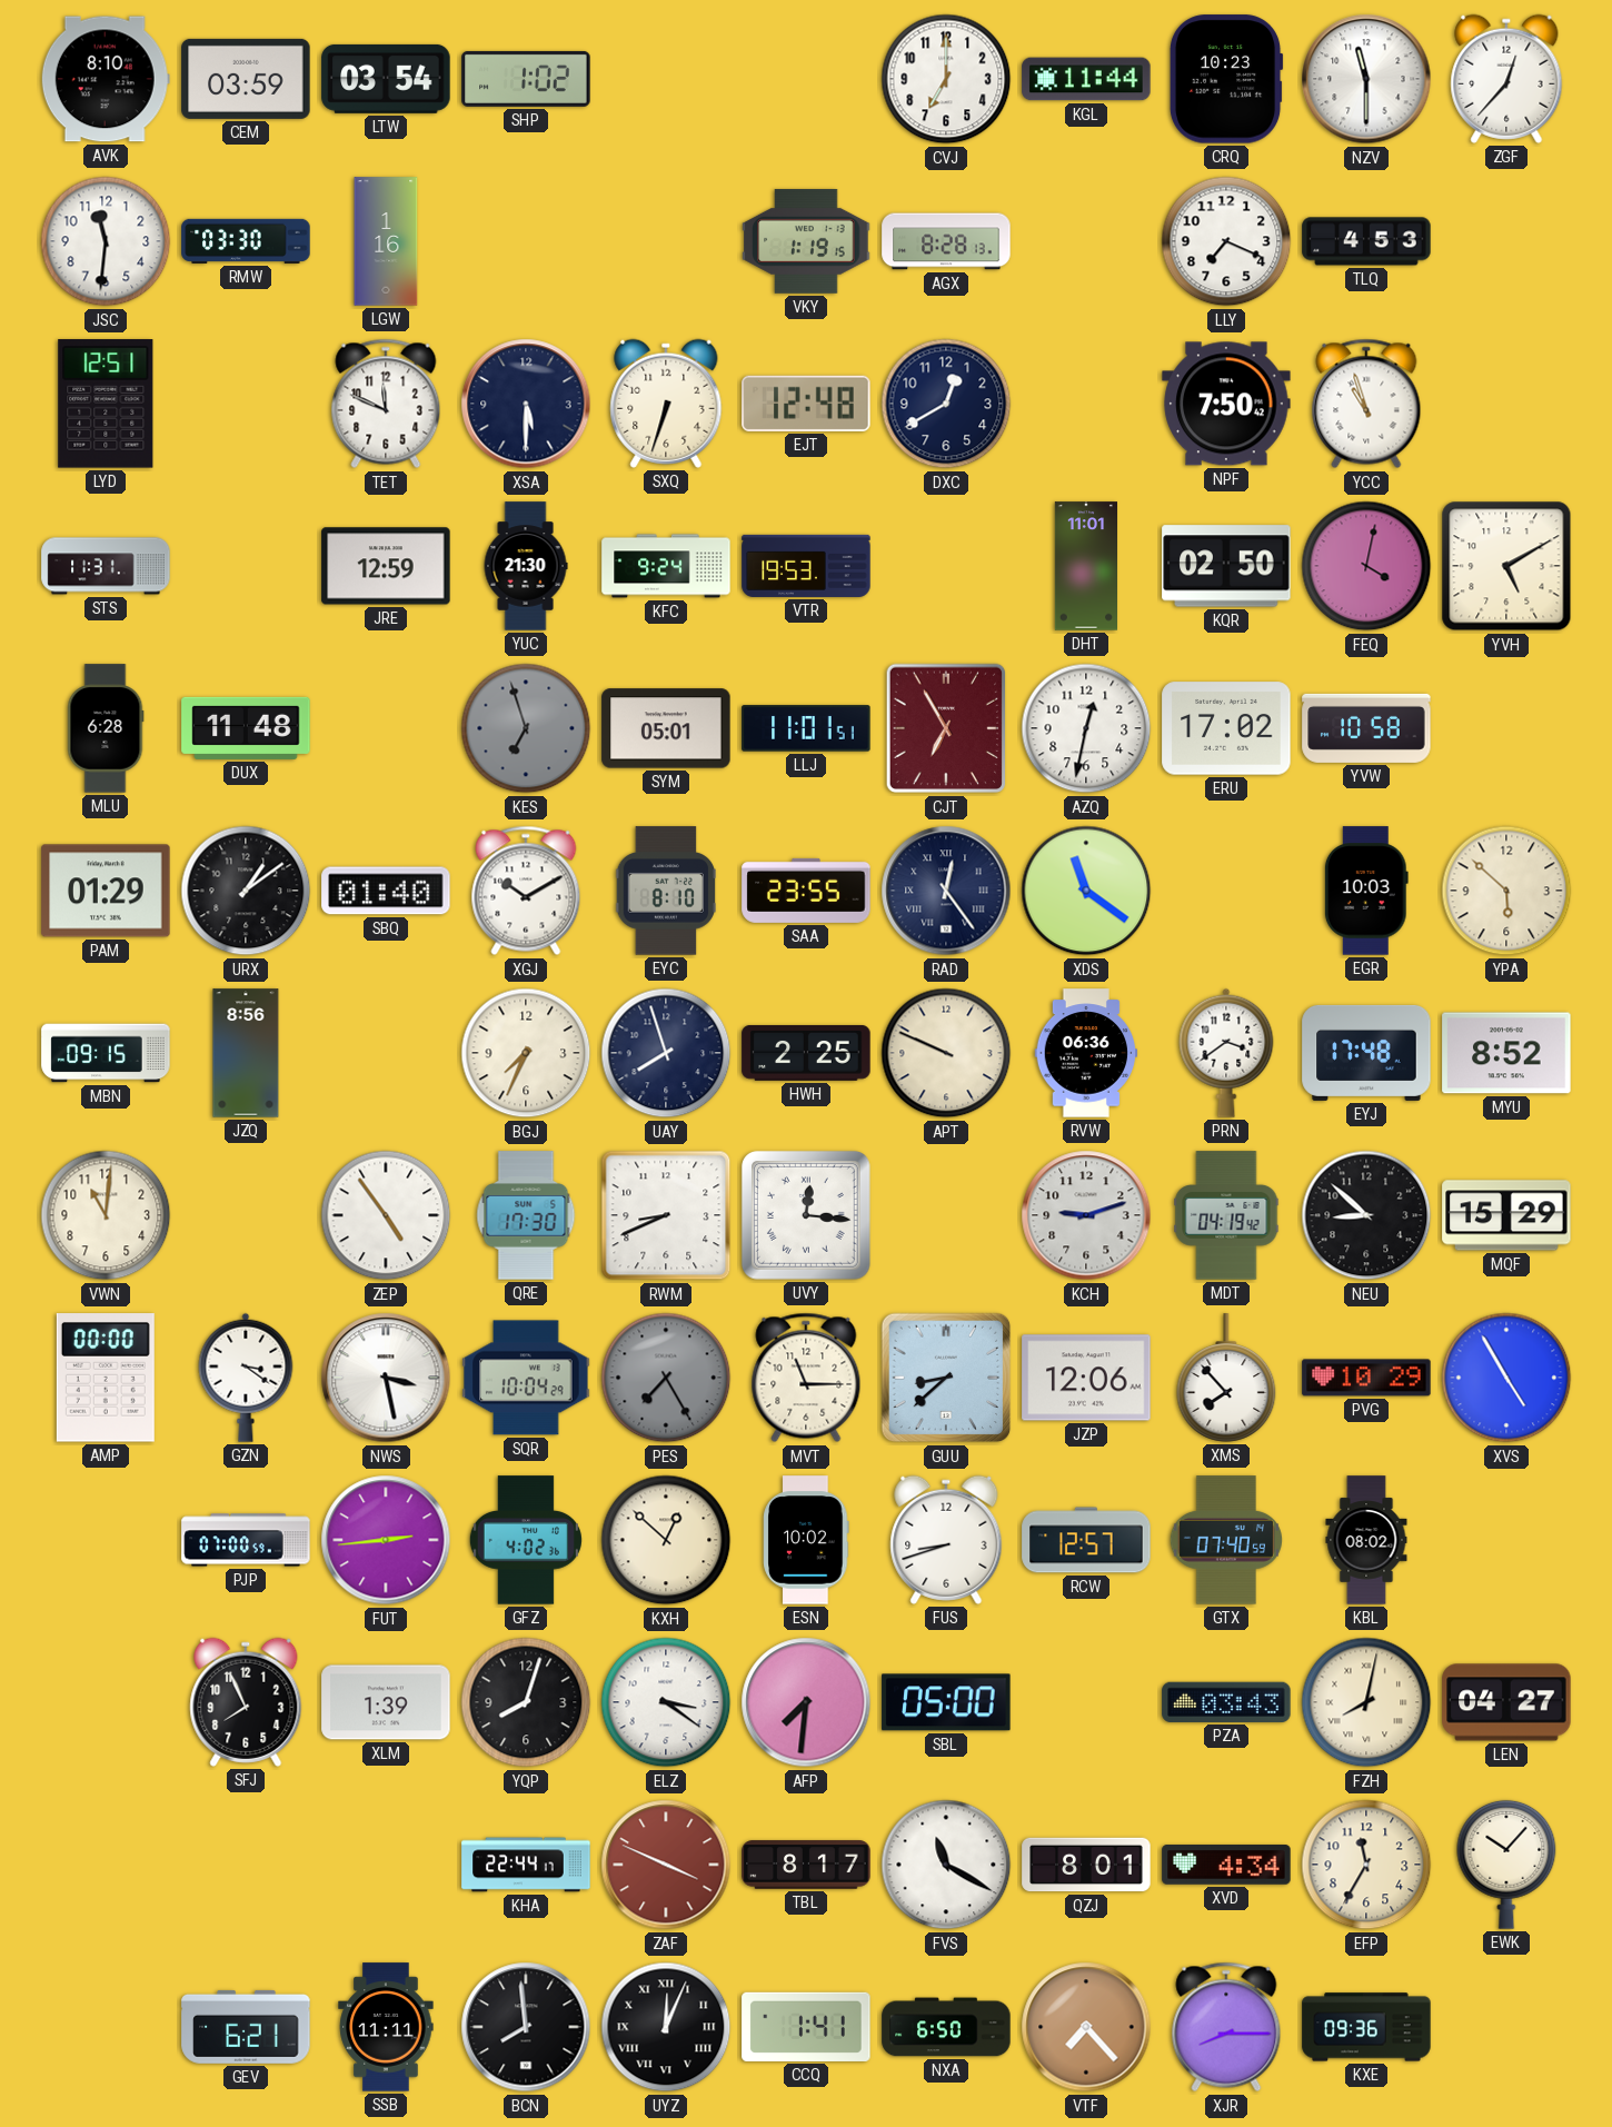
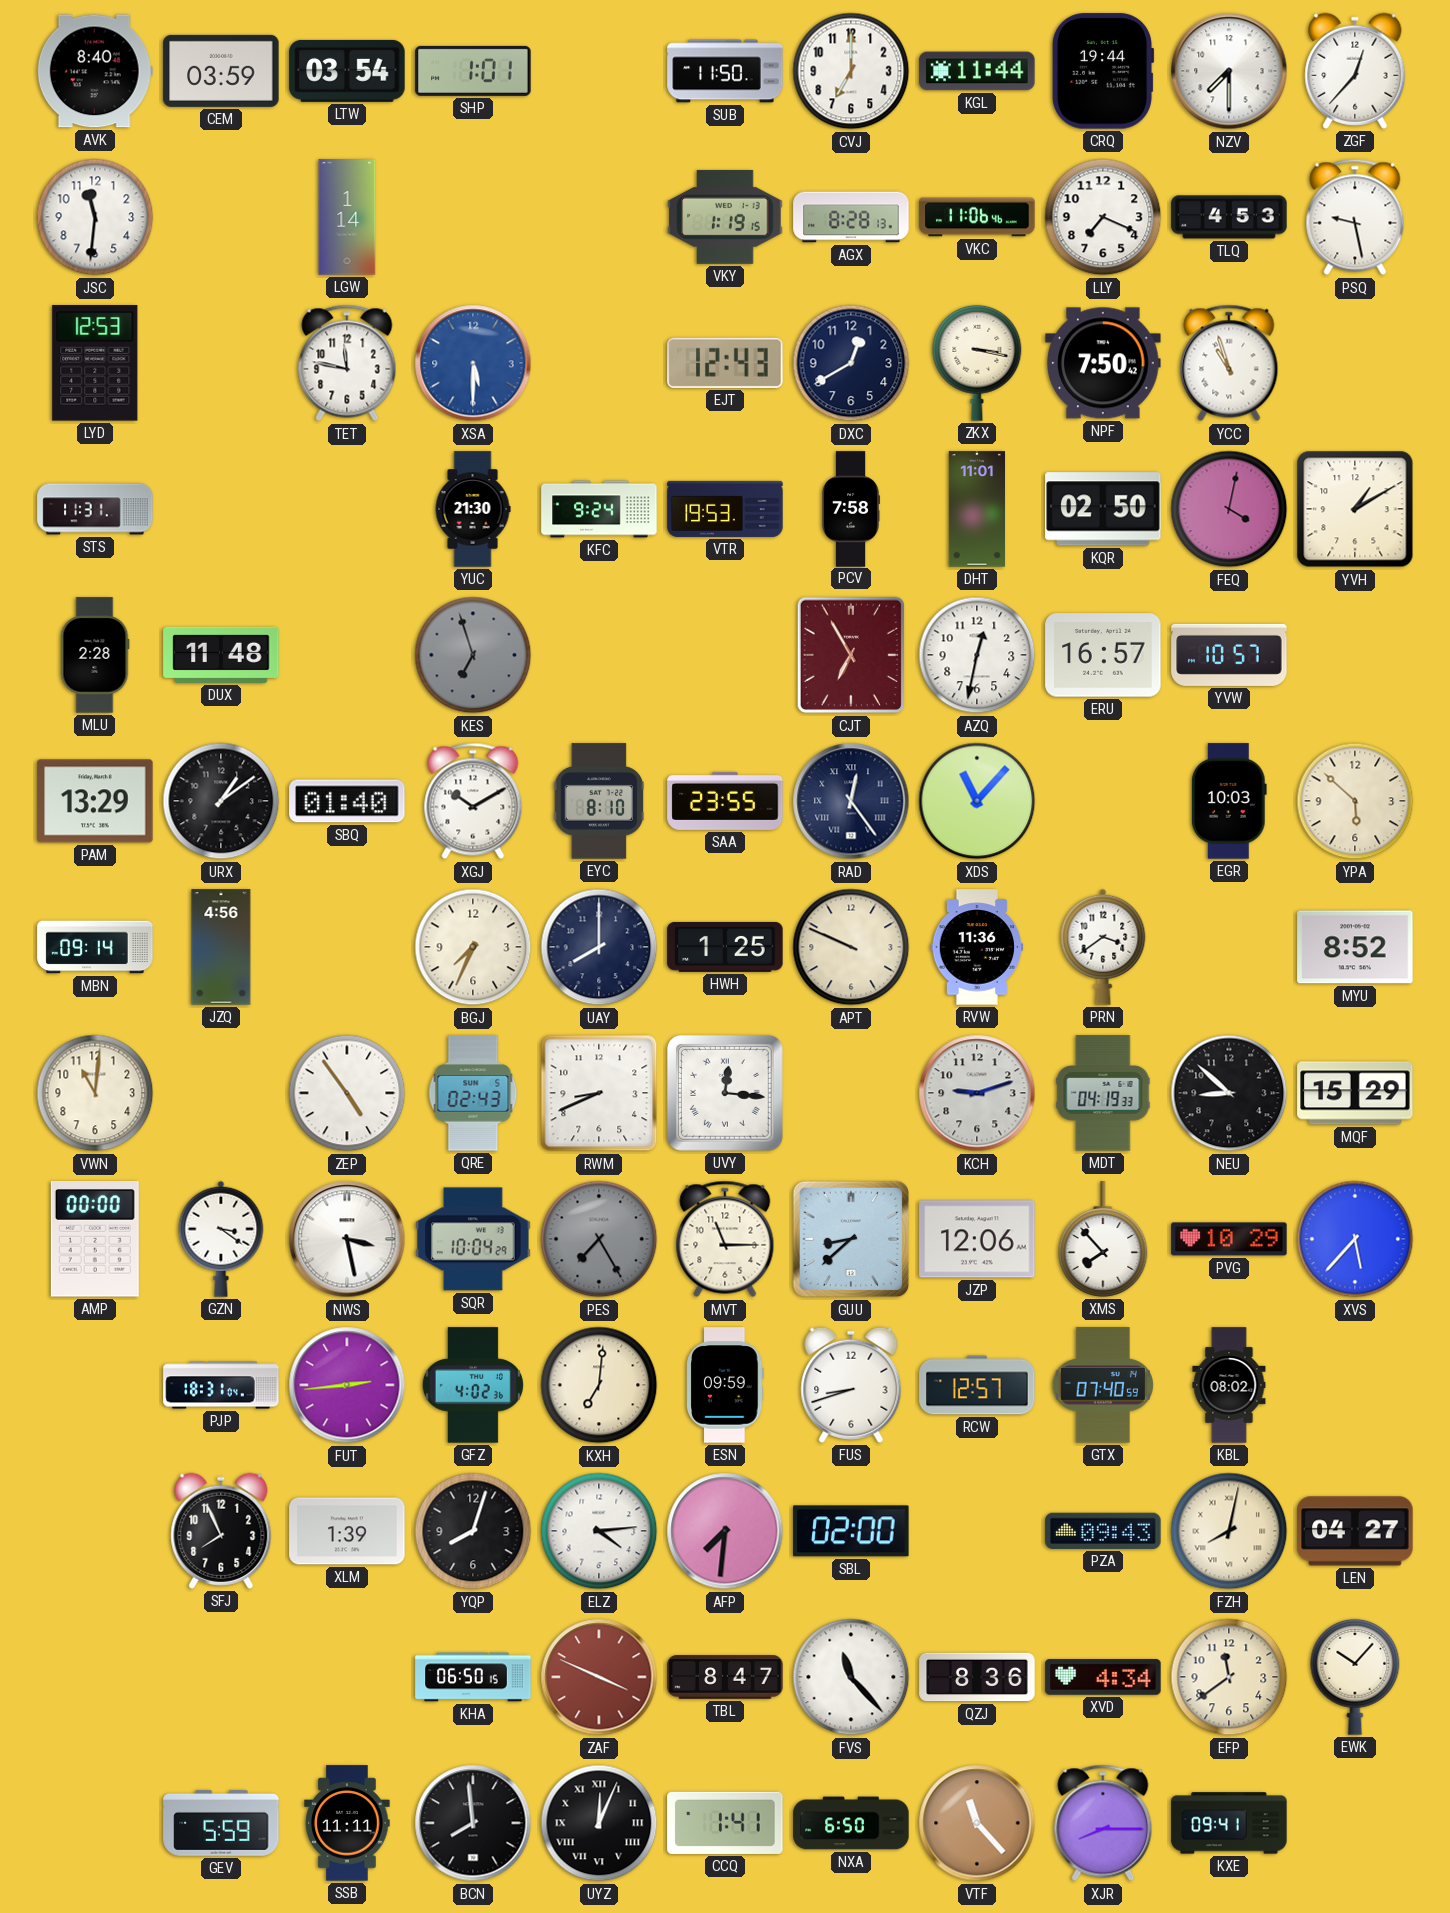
AVK: 8:10 -> 8:40
SHP: 1:02 -> 1:01
SUB: none -> 11:50
CRQ: 10:23 -> 19:44
NZV: 11:30 -> 7:30
RMW: 03:30 -> none
LGW: 1:16 -> 1:14
VKC: none -> 11:06
PSQ: none -> 9:28
LYD: 12:51 -> 12:53
TET: 11:49 -> 11:47
XSA dial: navy -> blue
SXQ: 6:33 -> none
EJT: 12:48 -> 12:43
ZKX: none -> 3:17
JRE: 12:59 -> none
PCV: none -> 7:58
YVH: 5:10 -> 1:10
MLU: 6:28 -> 2:28
SYM: 05:01 -> none
LLJ: 11:01 -> none
ERU: 17:02 -> 16:57
YVW: 10:58 -> 10:57
PAM: 01:29 -> 13:29
XDS: 11:21 -> 11:07
MBN: 09:15 -> 09:14
JZQ: 8:56 -> 4:56
UAY: 7:57 -> 8:00
HWH: 2:25 -> 1:25
RVW: 06:36 -> 11:36
EYJ: 17:48 -> none
QRE: 17:30 -> 02:43
MDT: 04:19:42 -> 04:19:33
XVS: 4:55 -> 5:37
PJP: 07:00 -> 18:31
KXH: 12:52 -> 7:01
ESN: 10:02 -> 09:59
ELZ: 3:21 -> 4:14
SBL: 05:00 -> 02:00
PZA: 03:43 -> 09:43
KHA: 22:44 -> 06:50
TBL: 8:17 -> 8:47
FVS: 11:20 -> 11:23
QZJ: 8:01 -> 8:36
EFP: 11:35 -> 11:39
GEV: 6:21 -> 5:59
VTF: 7:23 -> 11:23
KXE: 09:36 -> 09:41
